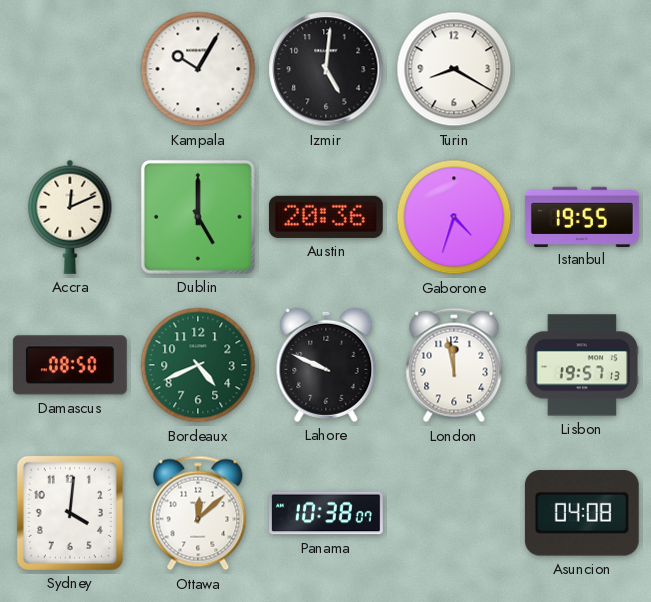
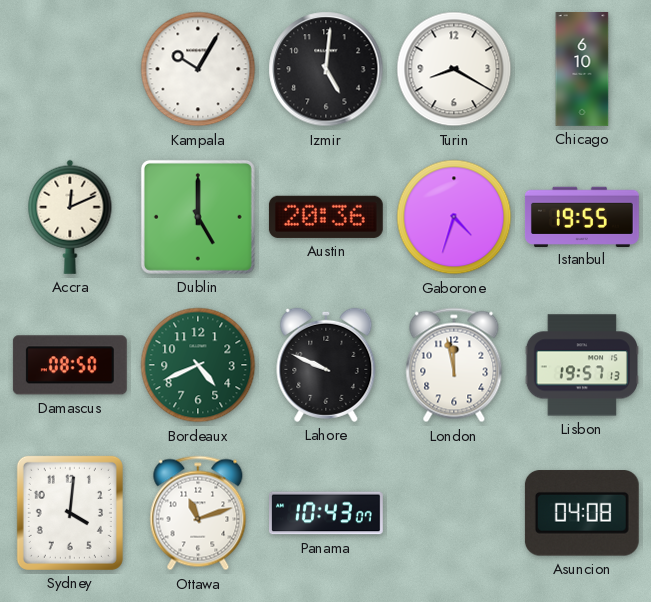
Chicago: none -> 6:10
Ottawa: 12:08 -> 11:12
Panama: 10:38 -> 10:43
